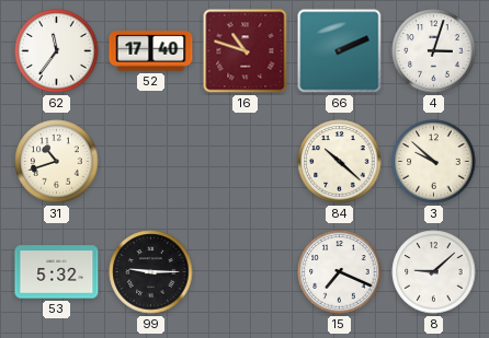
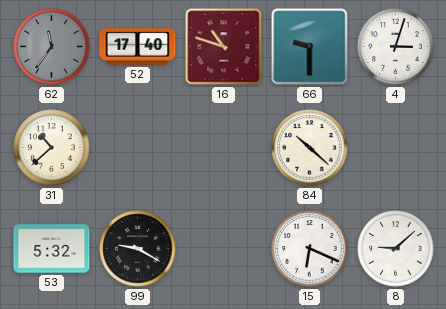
62 dial: white -> grey
66: 2:11 -> 9:30
31: 10:42 -> 10:38
3: 9:52 -> none
99: 9:15 -> 9:20
15: 7:19 -> 6:19
